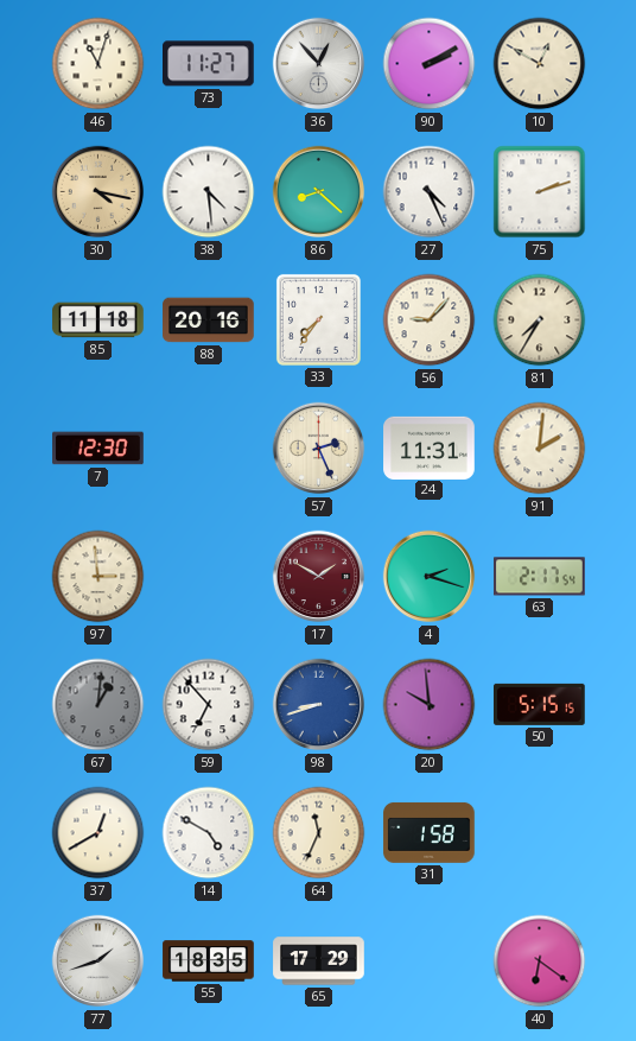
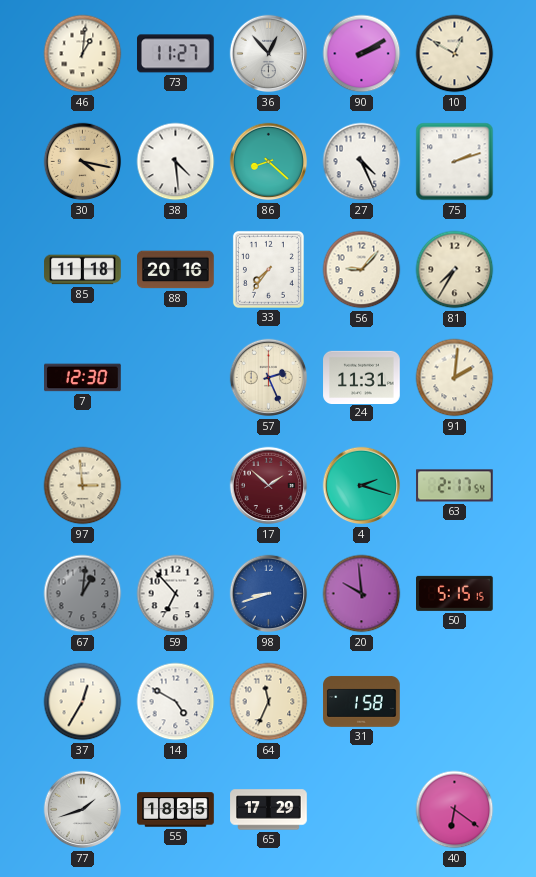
46: 11:03 -> 1:01
17: 1:50 -> 1:52
37: 12:40 -> 12:35
